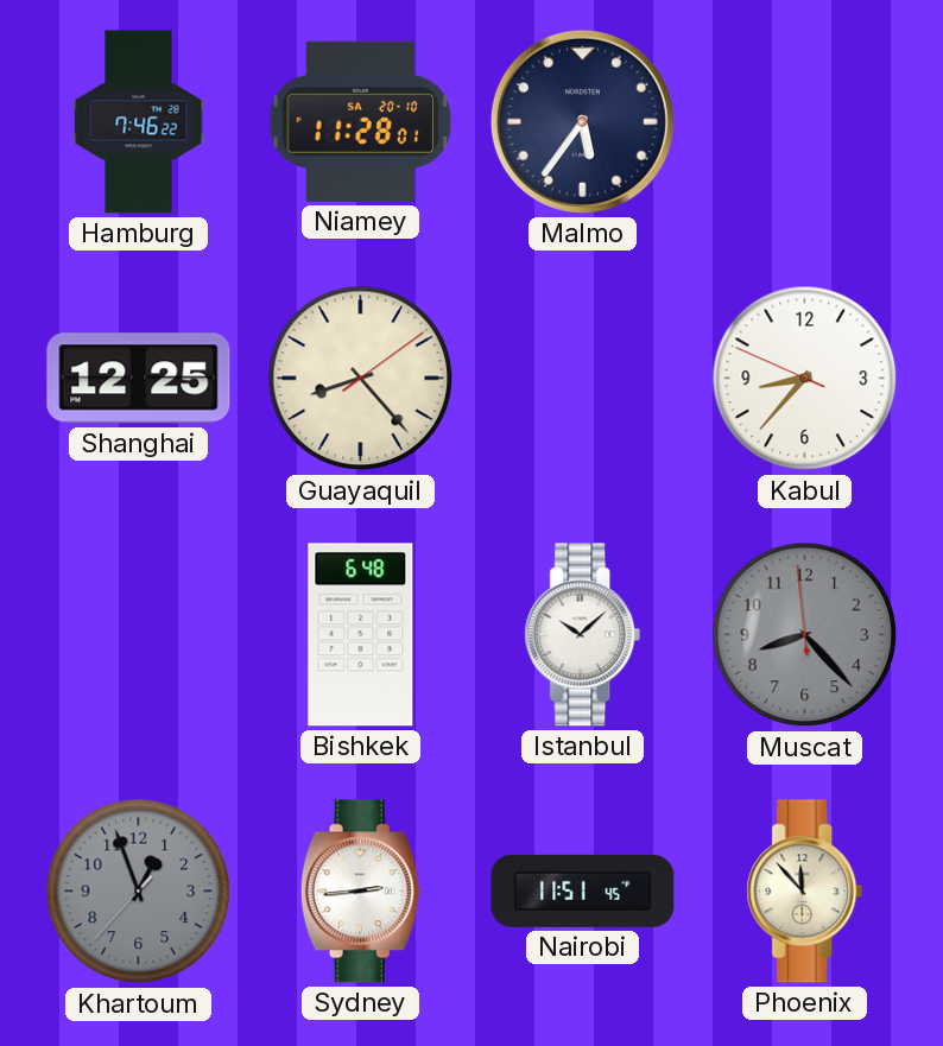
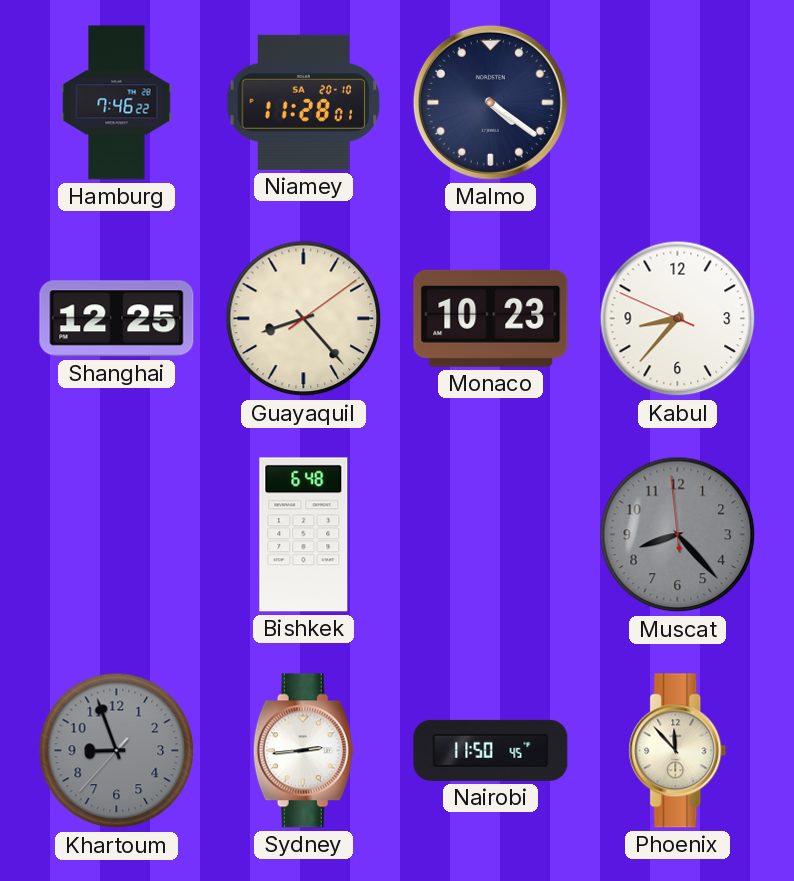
Malmo: 5:36 -> 4:21
Monaco: none -> 10:23
Istanbul: 10:08 -> none
Khartoum: 12:56 -> 8:56
Nairobi: 11:51 -> 11:50
